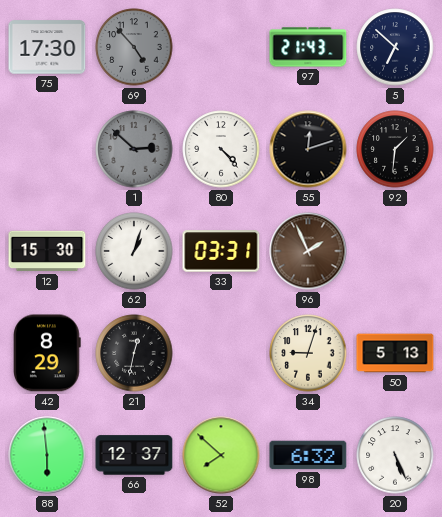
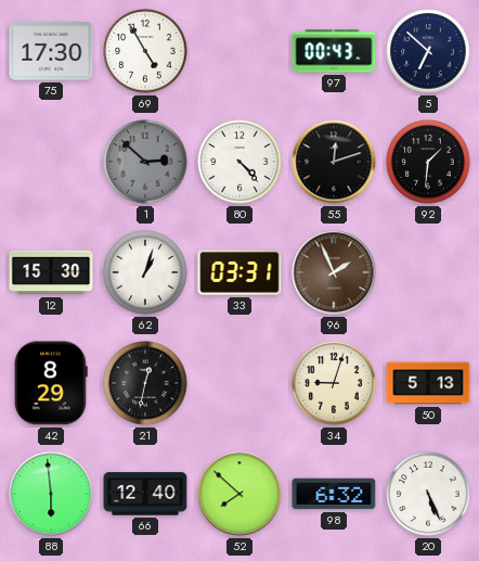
69: 4:53 -> 4:55
69 dial: grey -> white
97: 21:43 -> 00:43
66: 12:37 -> 12:40
